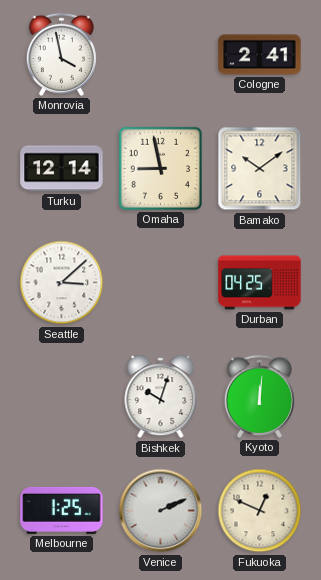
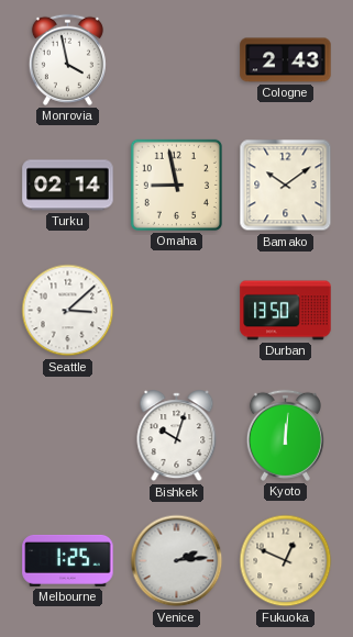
Cologne: 2:41 -> 2:43
Turku: 12:14 -> 02:14
Durban: 04:25 -> 13:50
Venice: 2:11 -> 2:14
